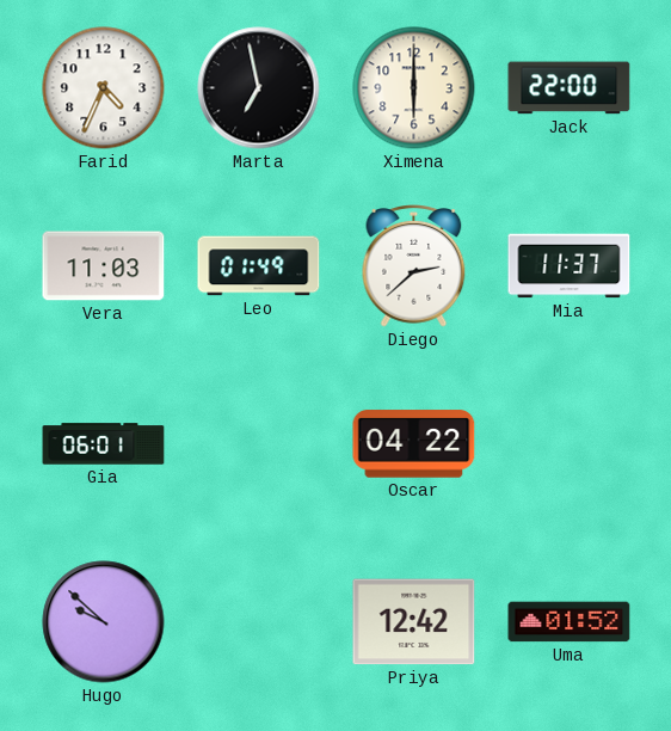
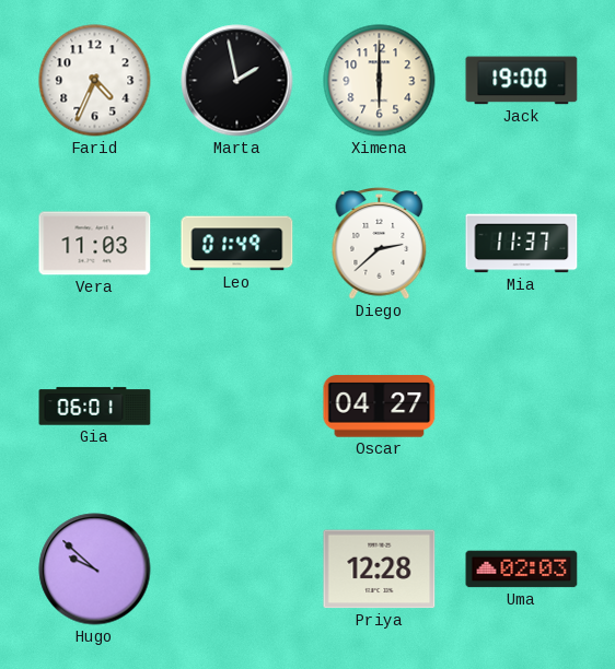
Marta: 6:58 -> 1:58
Jack: 22:00 -> 19:00
Oscar: 04:22 -> 04:27
Priya: 12:42 -> 12:28
Uma: 01:52 -> 02:03
